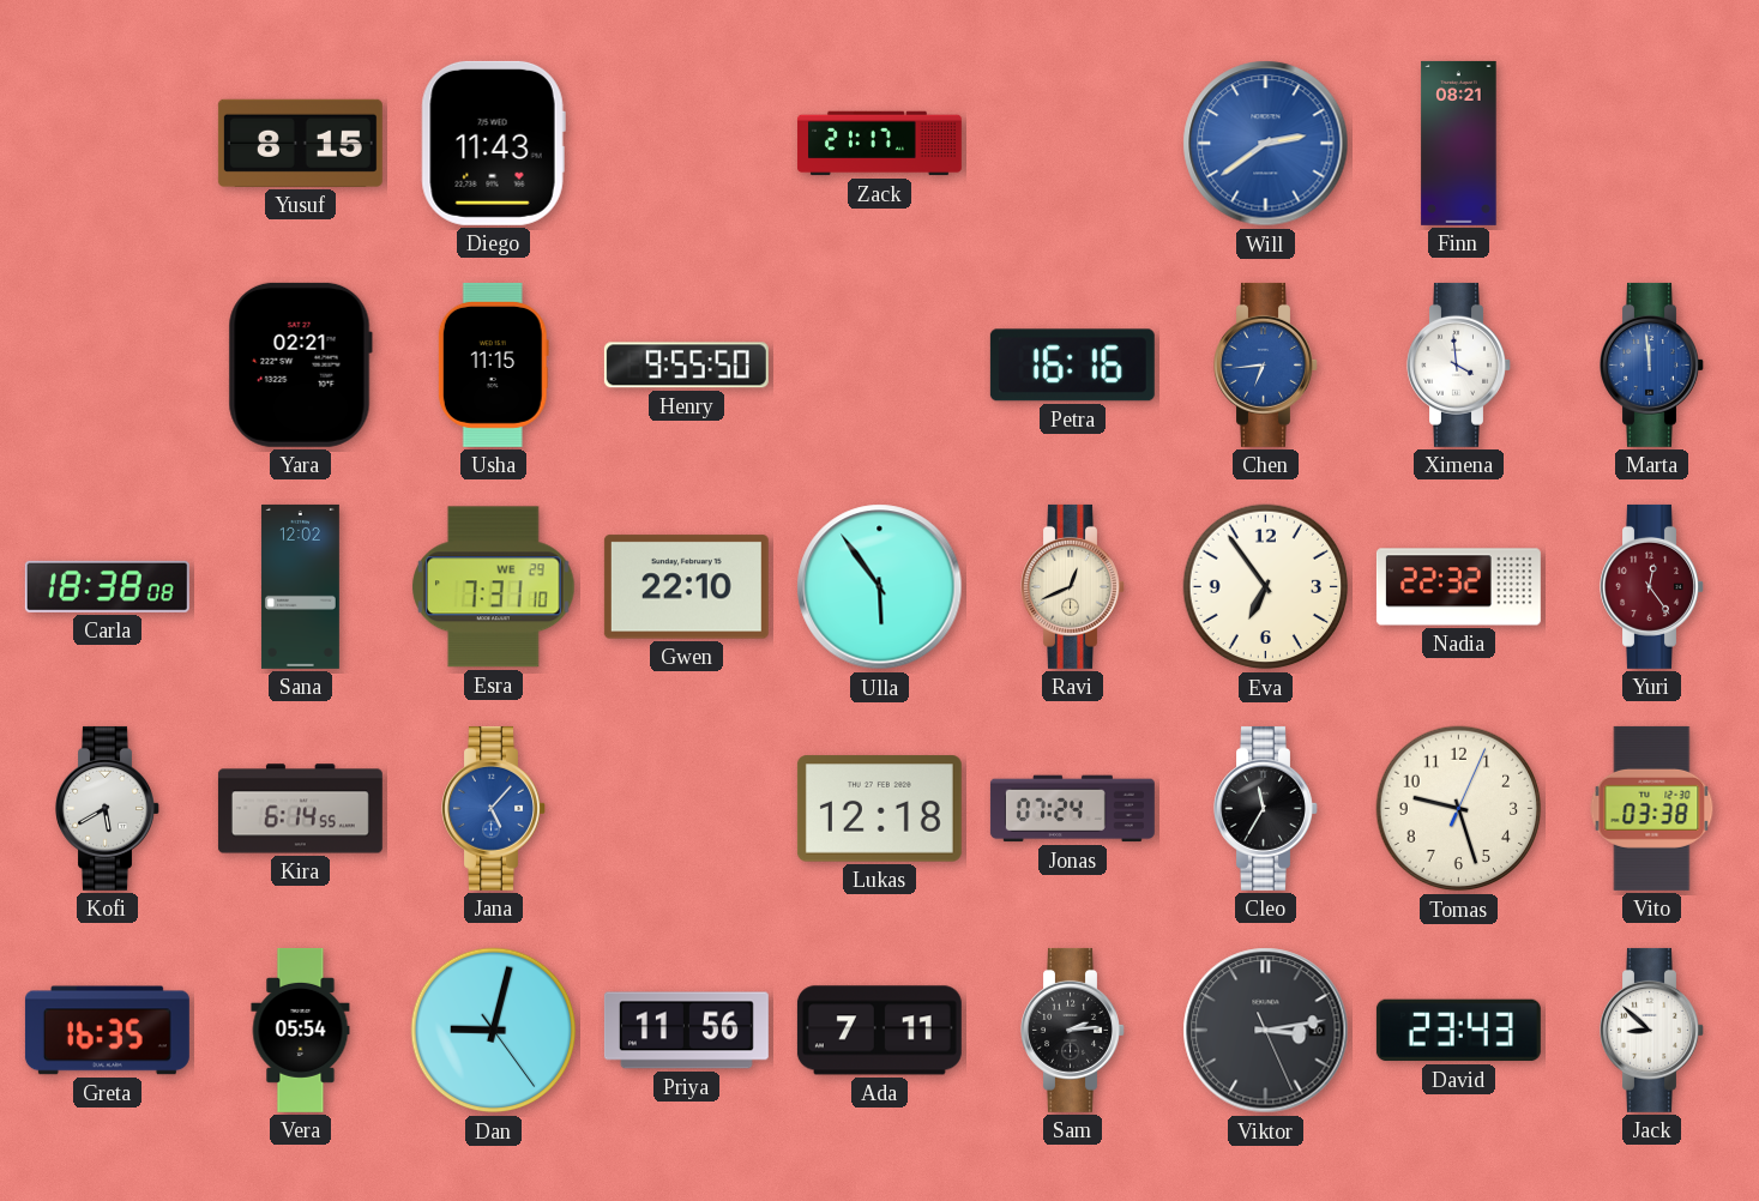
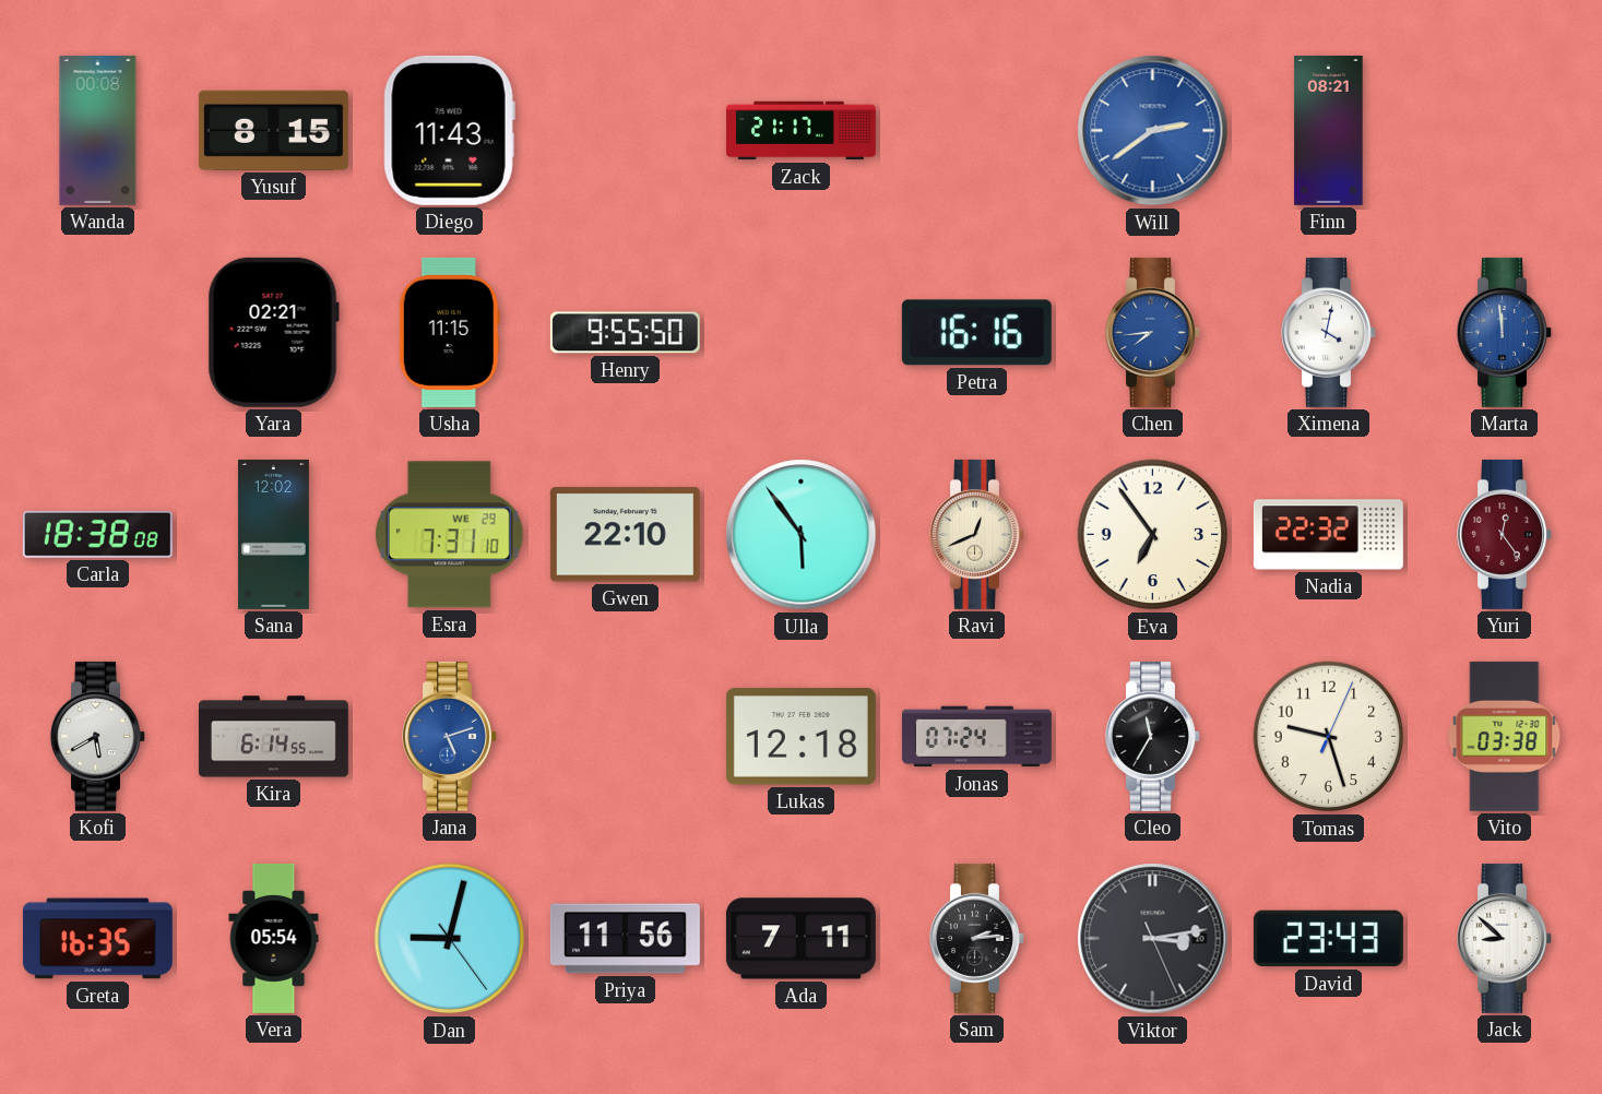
Wanda: none -> 00:08
Chen: 6:44 -> 7:44
Ximena: 3:59 -> 4:02
Jana: 5:07 -> 5:12
